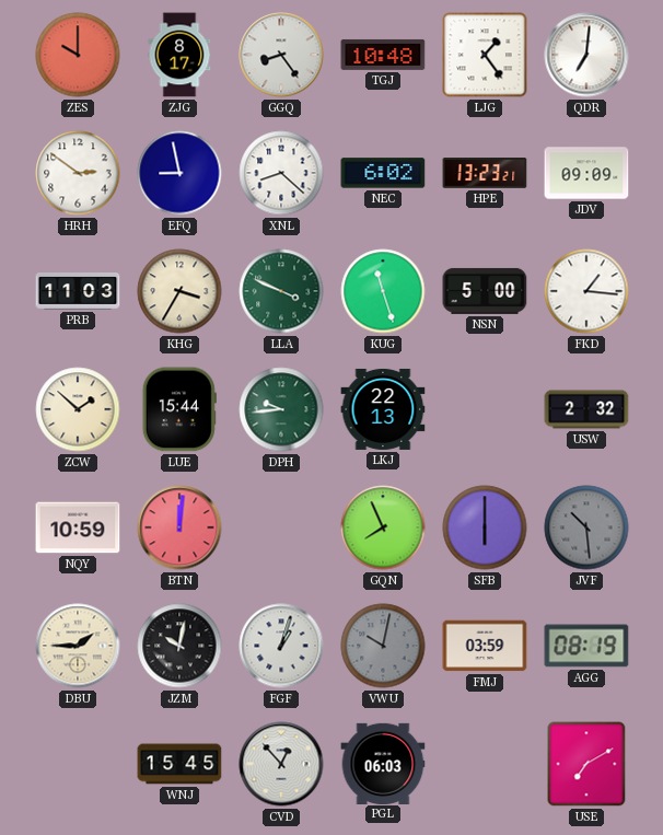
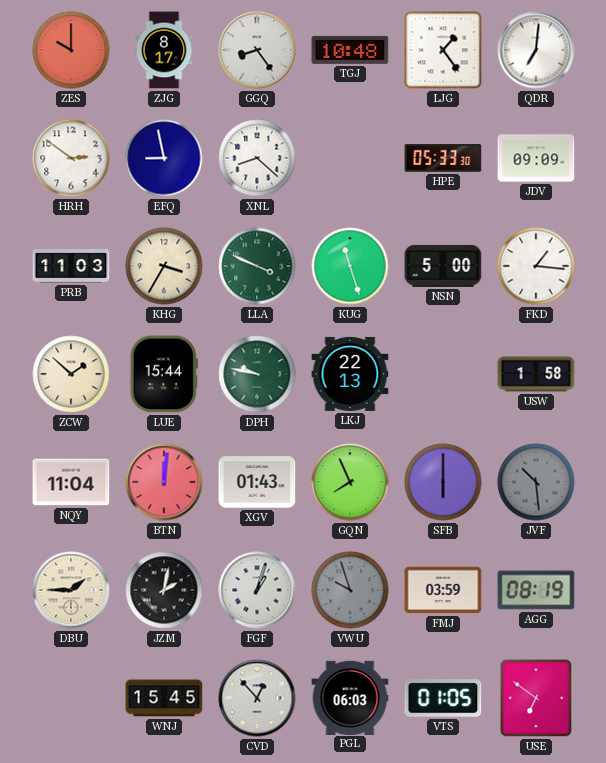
NEC: 6:02 -> none
HPE: 13:23 -> 05:33
DPH: 9:44 -> 9:47
USW: 2:32 -> 1:58
NQY: 10:59 -> 11:04
XGV: none -> 01:43
JZM: 10:02 -> 2:02
VWU: 10:02 -> 9:57
VTS: none -> 01:05
USE: 7:10 -> 6:51
